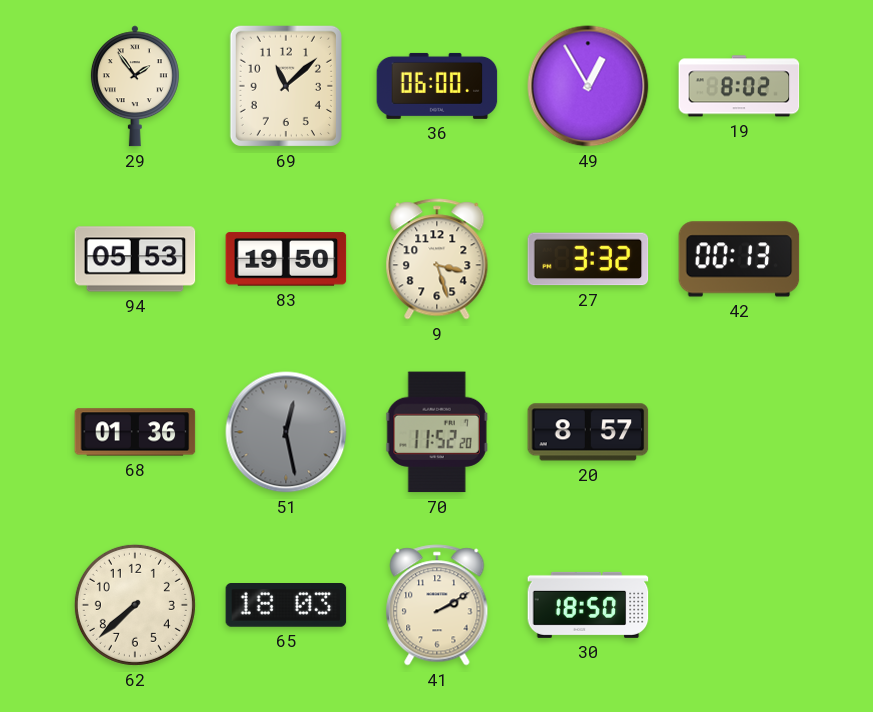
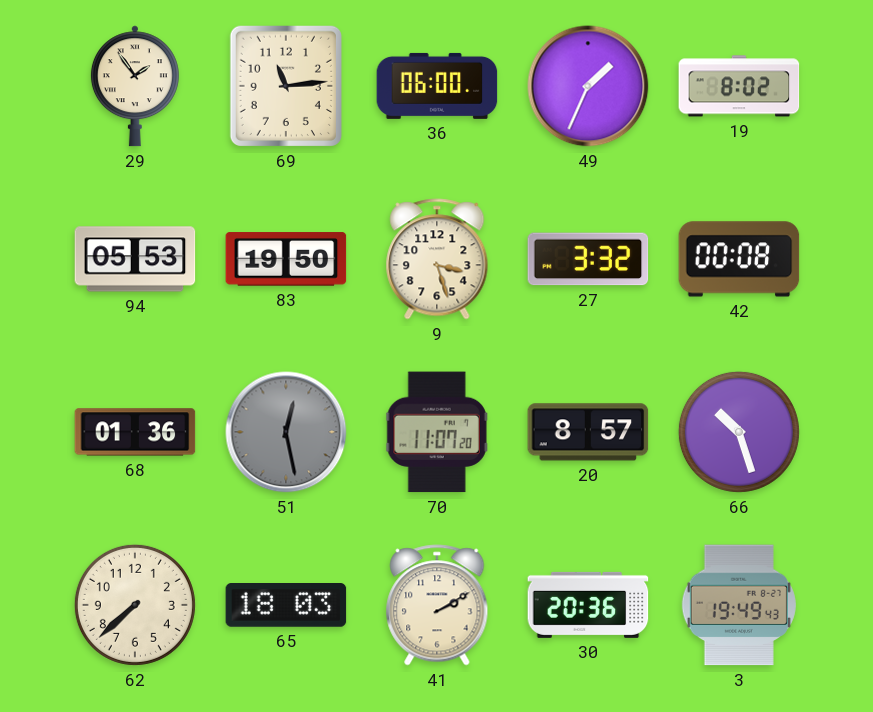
69: 11:08 -> 11:14
49: 12:55 -> 1:34
42: 00:13 -> 00:08
70: 11:52 -> 11:07
66: none -> 10:27
30: 18:50 -> 20:36
3: none -> 19:49
